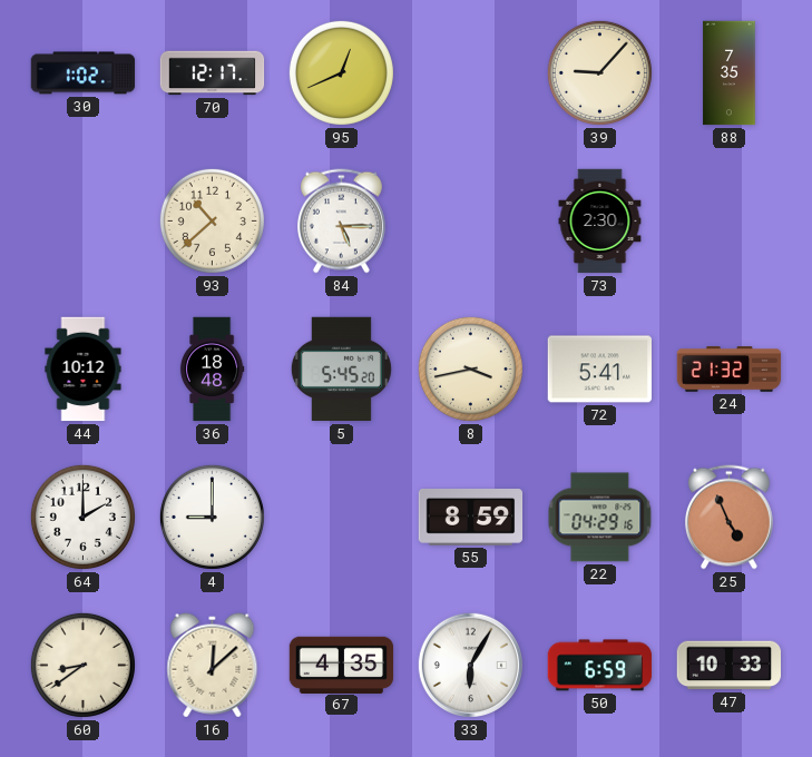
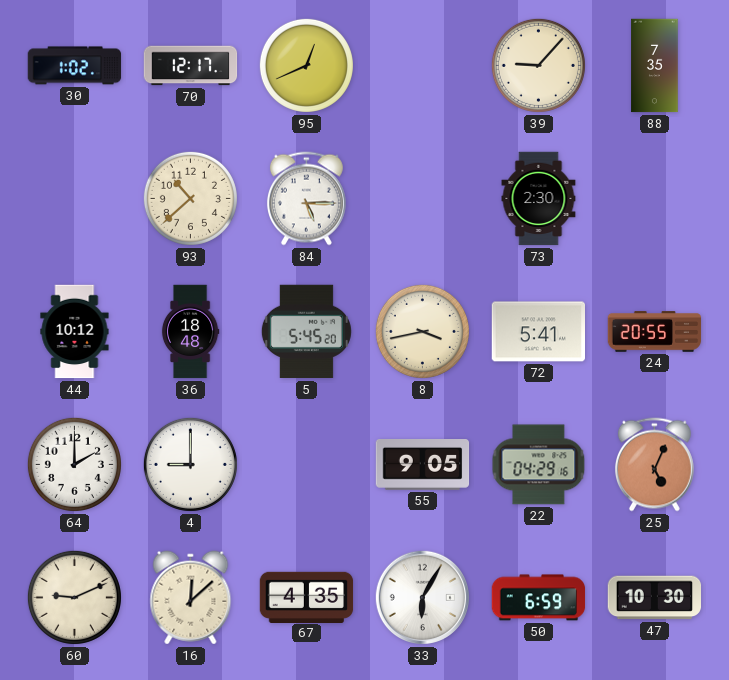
24: 21:32 -> 20:55
55: 8:59 -> 9:05
25: 4:56 -> 5:04
60: 8:39 -> 9:11
47: 10:33 -> 10:30
